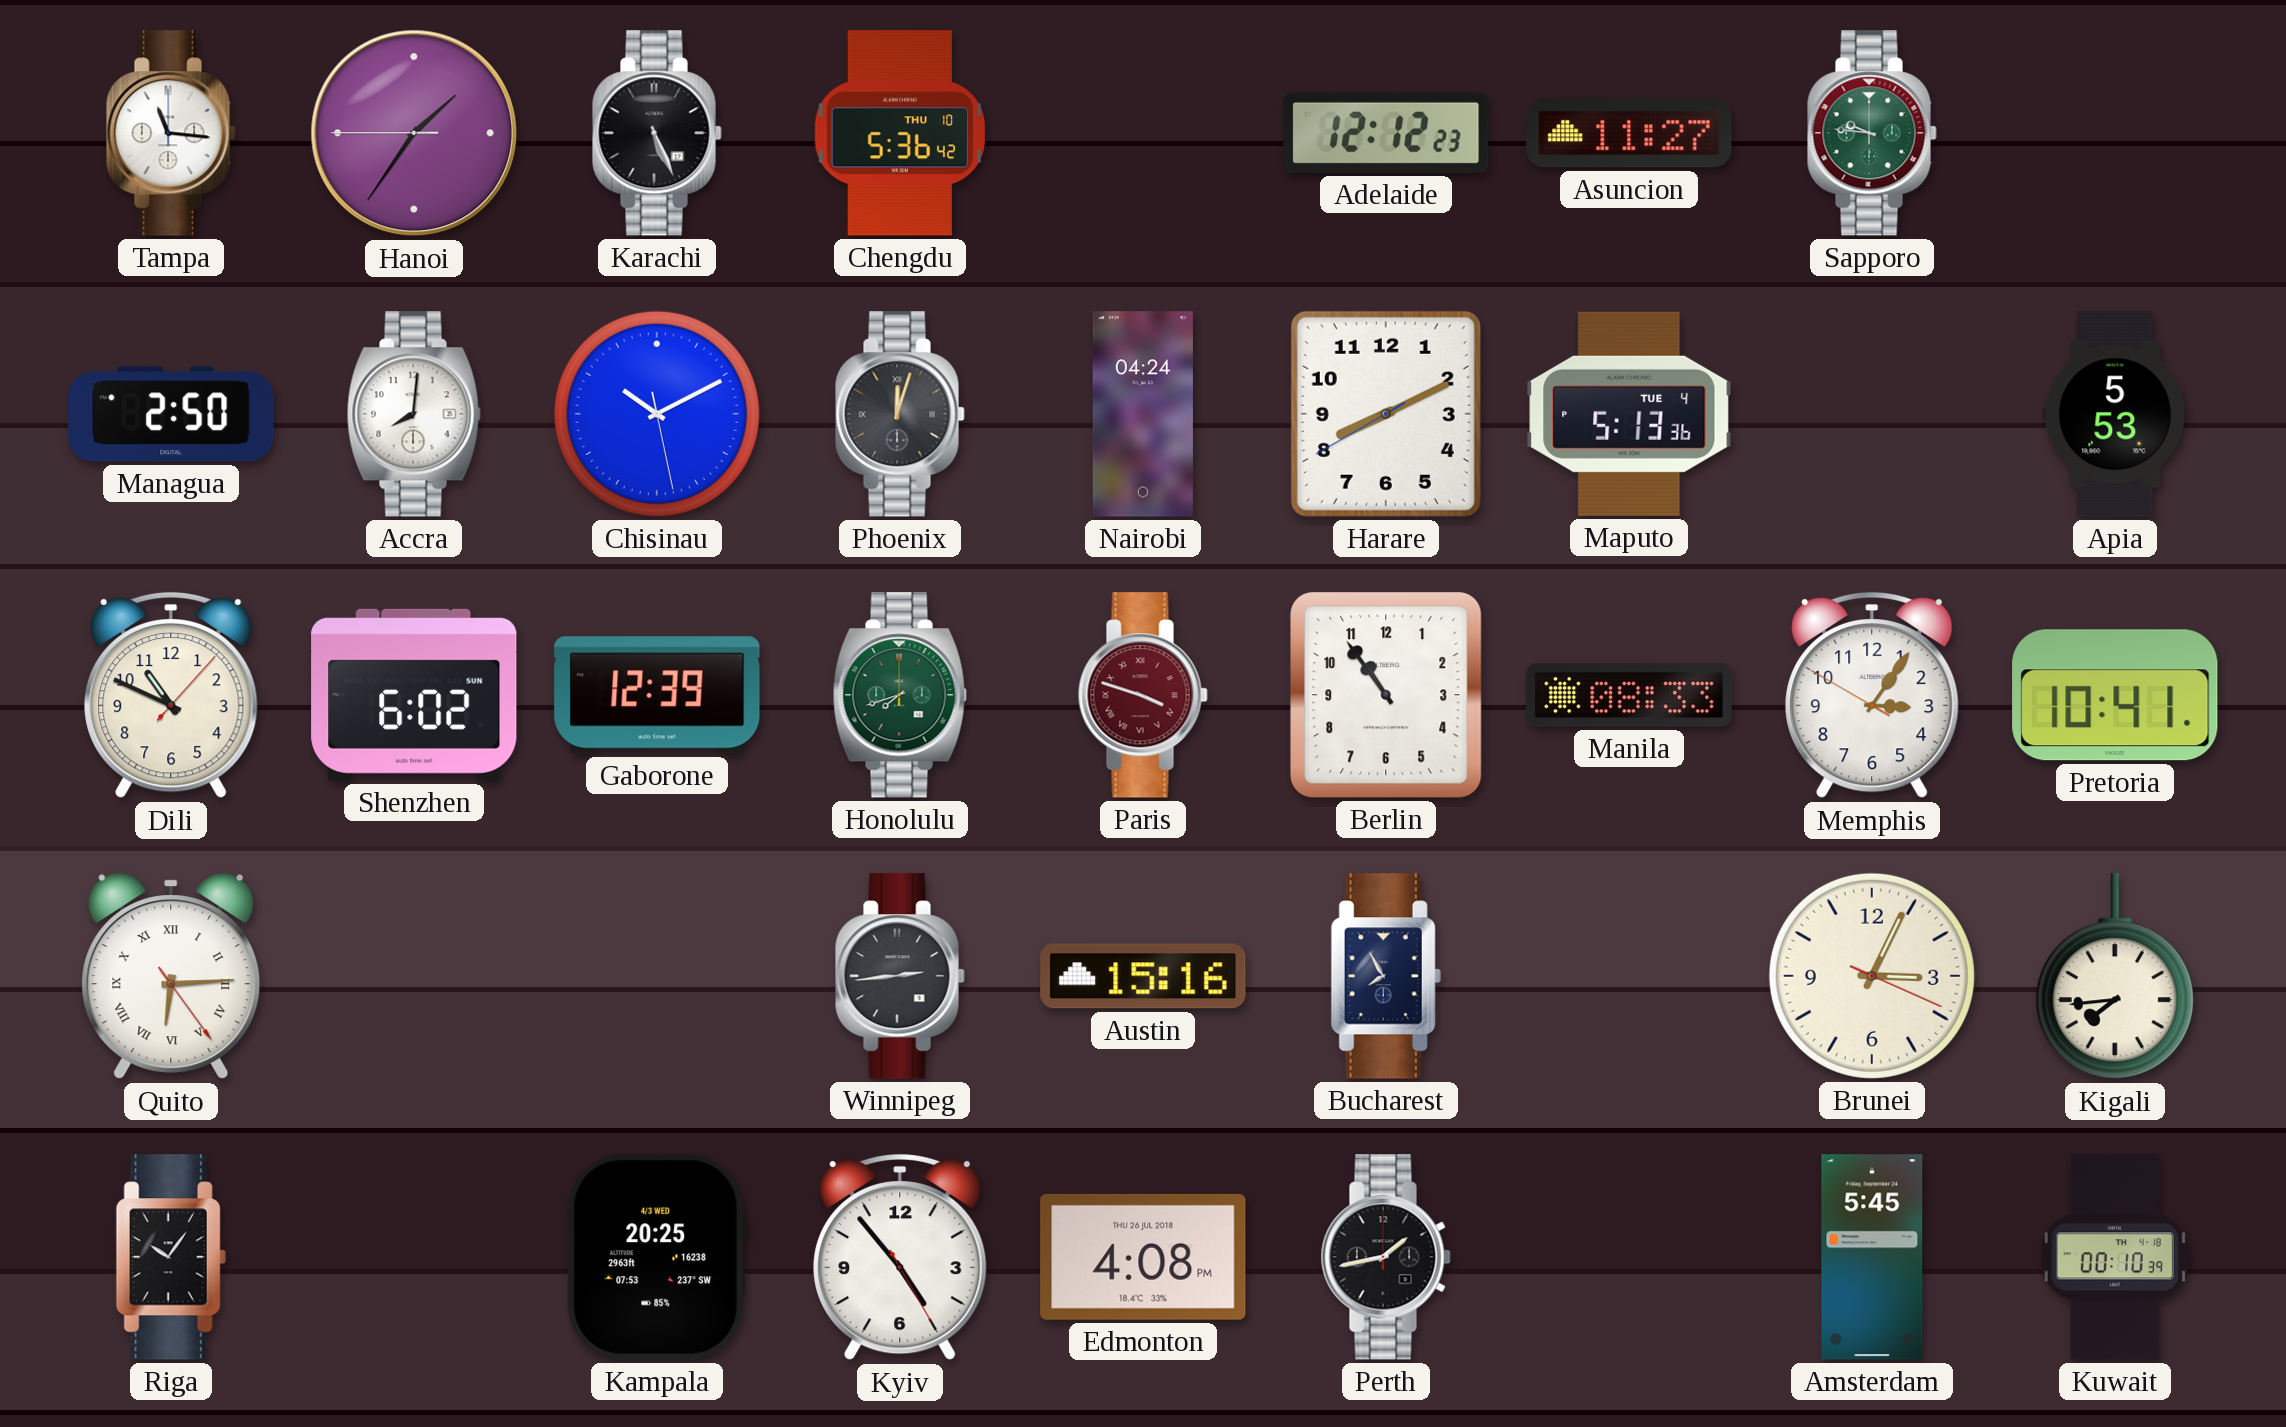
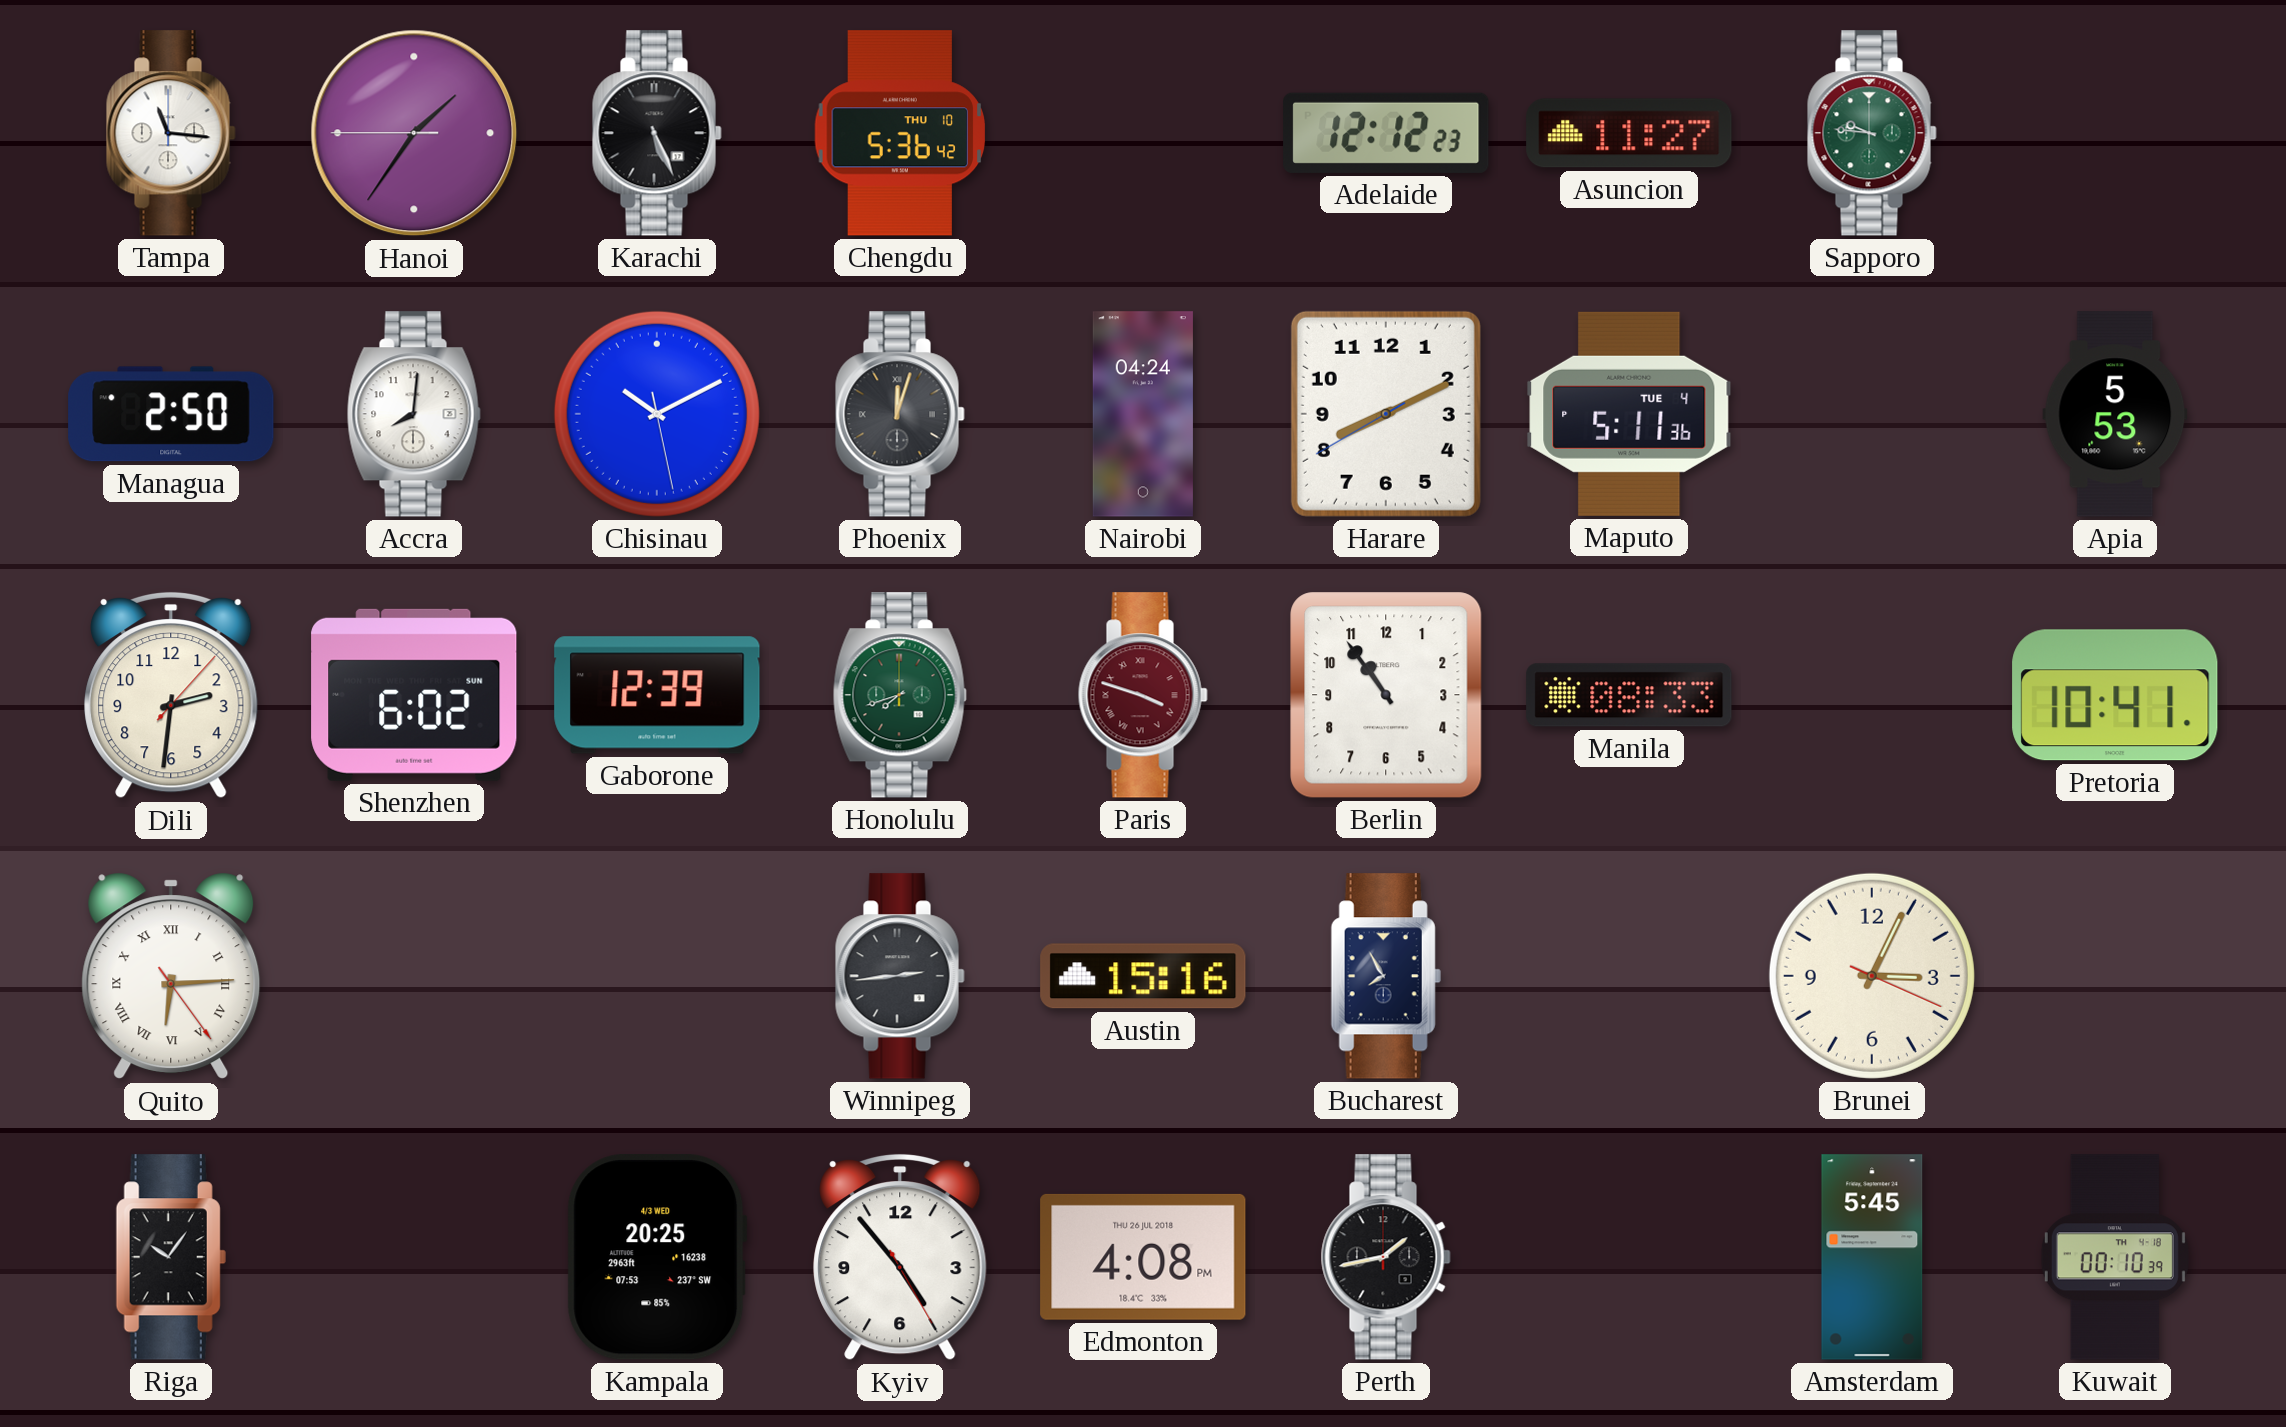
Maputo: 5:13 -> 5:11
Dili: 10:49 -> 2:31
Memphis: 3:05 -> none
Kigali: 7:44 -> none
